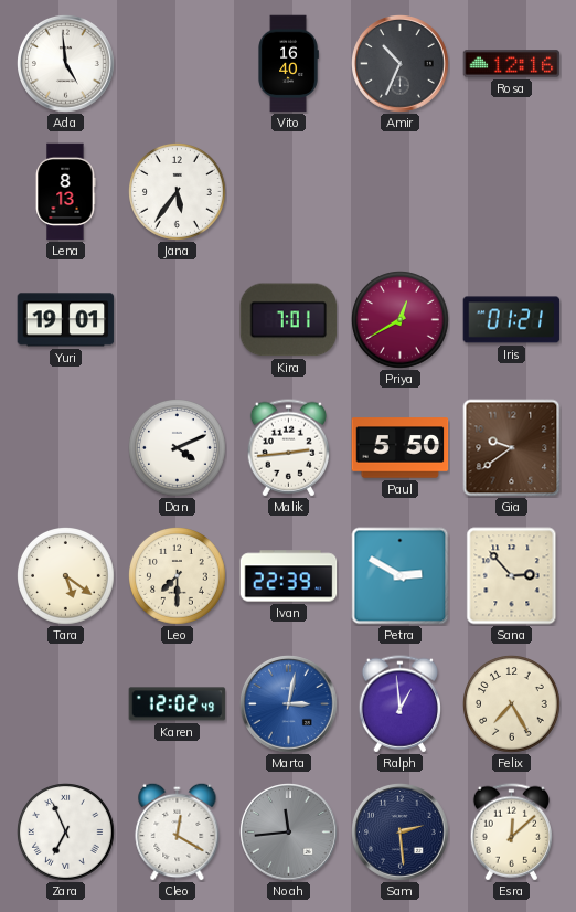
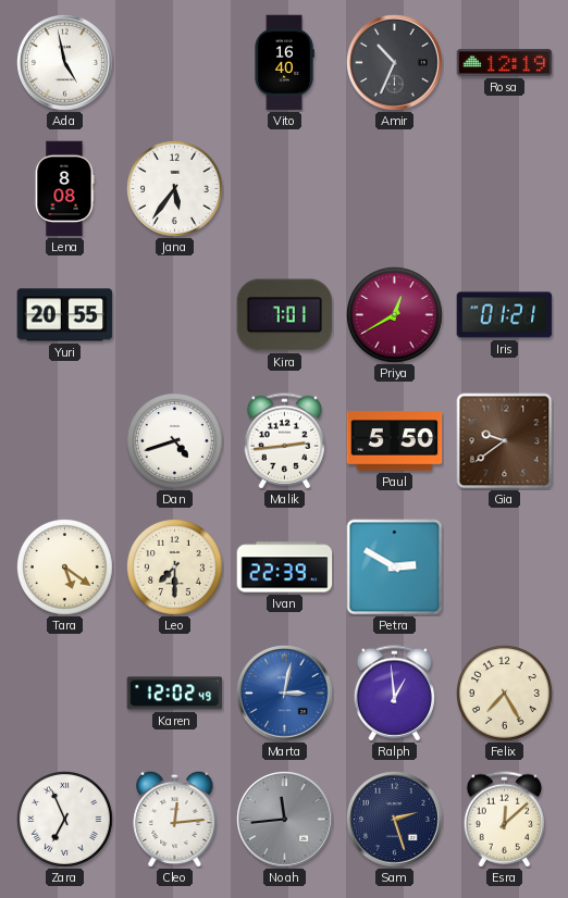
Ada: 4:59 -> 4:58
Rosa: 12:16 -> 12:19
Lena: 8:13 -> 8:08
Yuri: 19:01 -> 20:55
Dan: 4:11 -> 4:42
Sana: 2:53 -> none
Cleo: 12:20 -> 12:14
Sam: 2:29 -> 2:27
